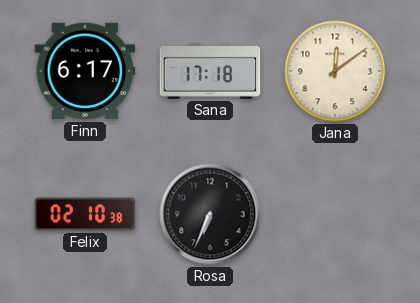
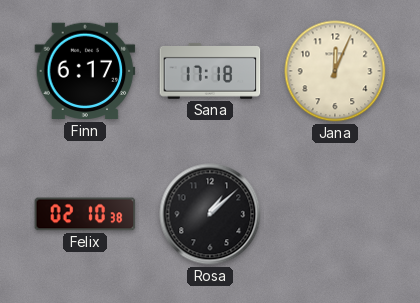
Jana: 12:09 -> 12:04
Rosa: 6:34 -> 1:08
